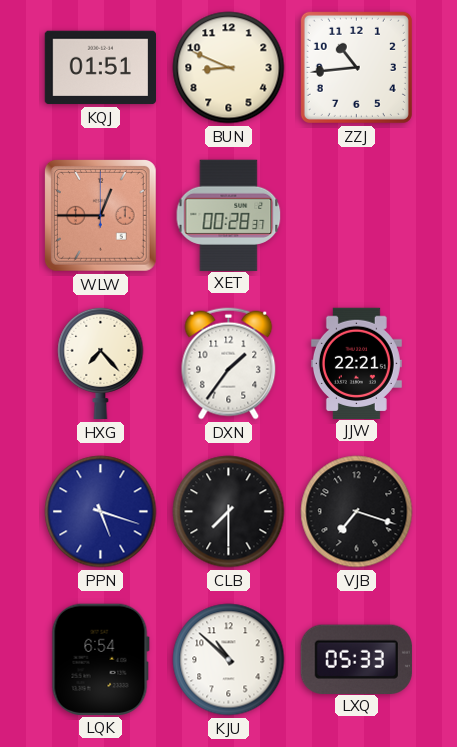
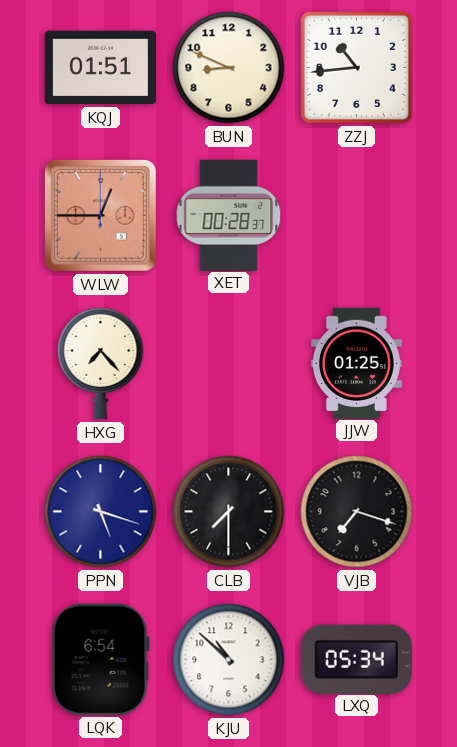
DXN: 1:36 -> none
JJW: 22:21 -> 01:25
LXQ: 05:33 -> 05:34
